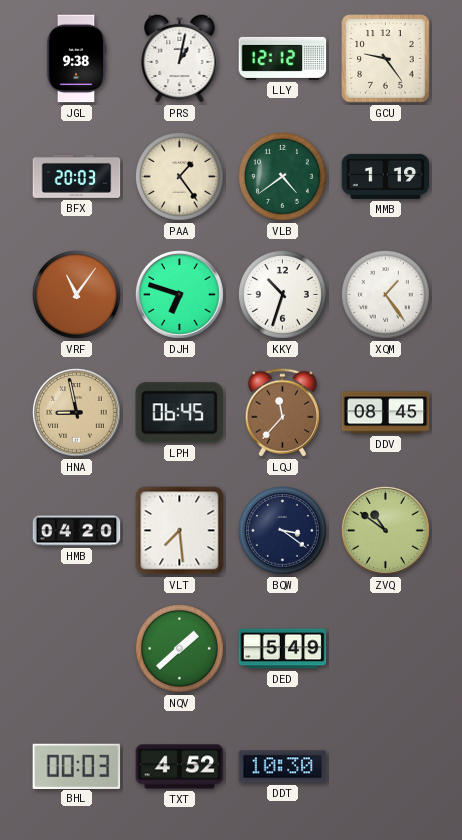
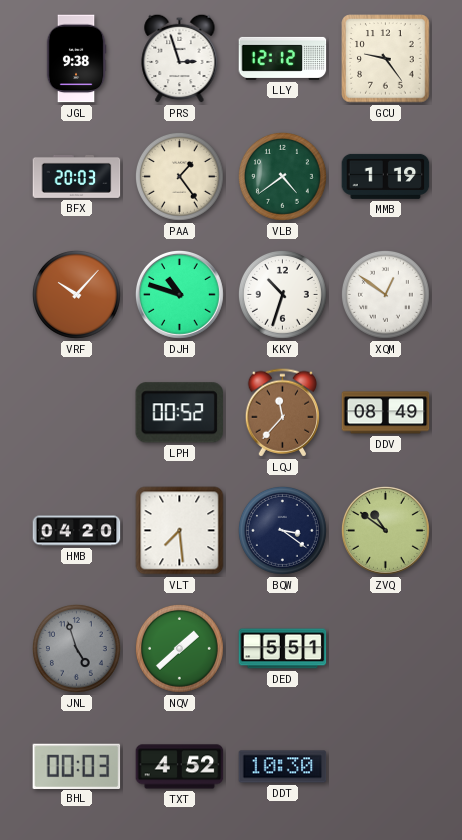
PRS: 1:02 -> 2:57
VRF: 11:06 -> 10:07
DJH: 6:48 -> 10:48
XQM: 1:24 -> 12:51
HNA: 8:58 -> none
LPH: 06:45 -> 00:52
DDV: 08:45 -> 08:49
JNL: none -> 4:57
DED: 5:49 -> 5:51
